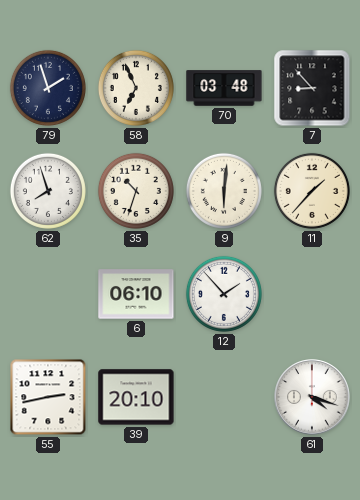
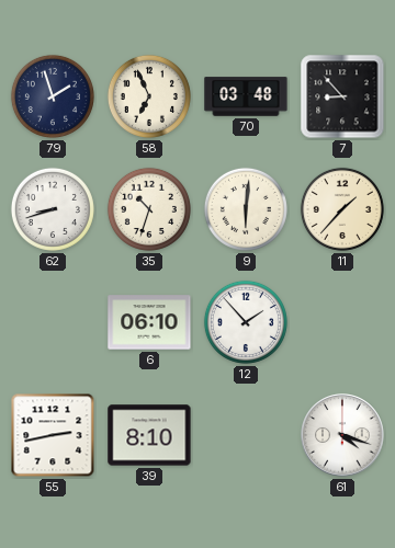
62: 7:57 -> 8:42
39: 20:10 -> 8:10
